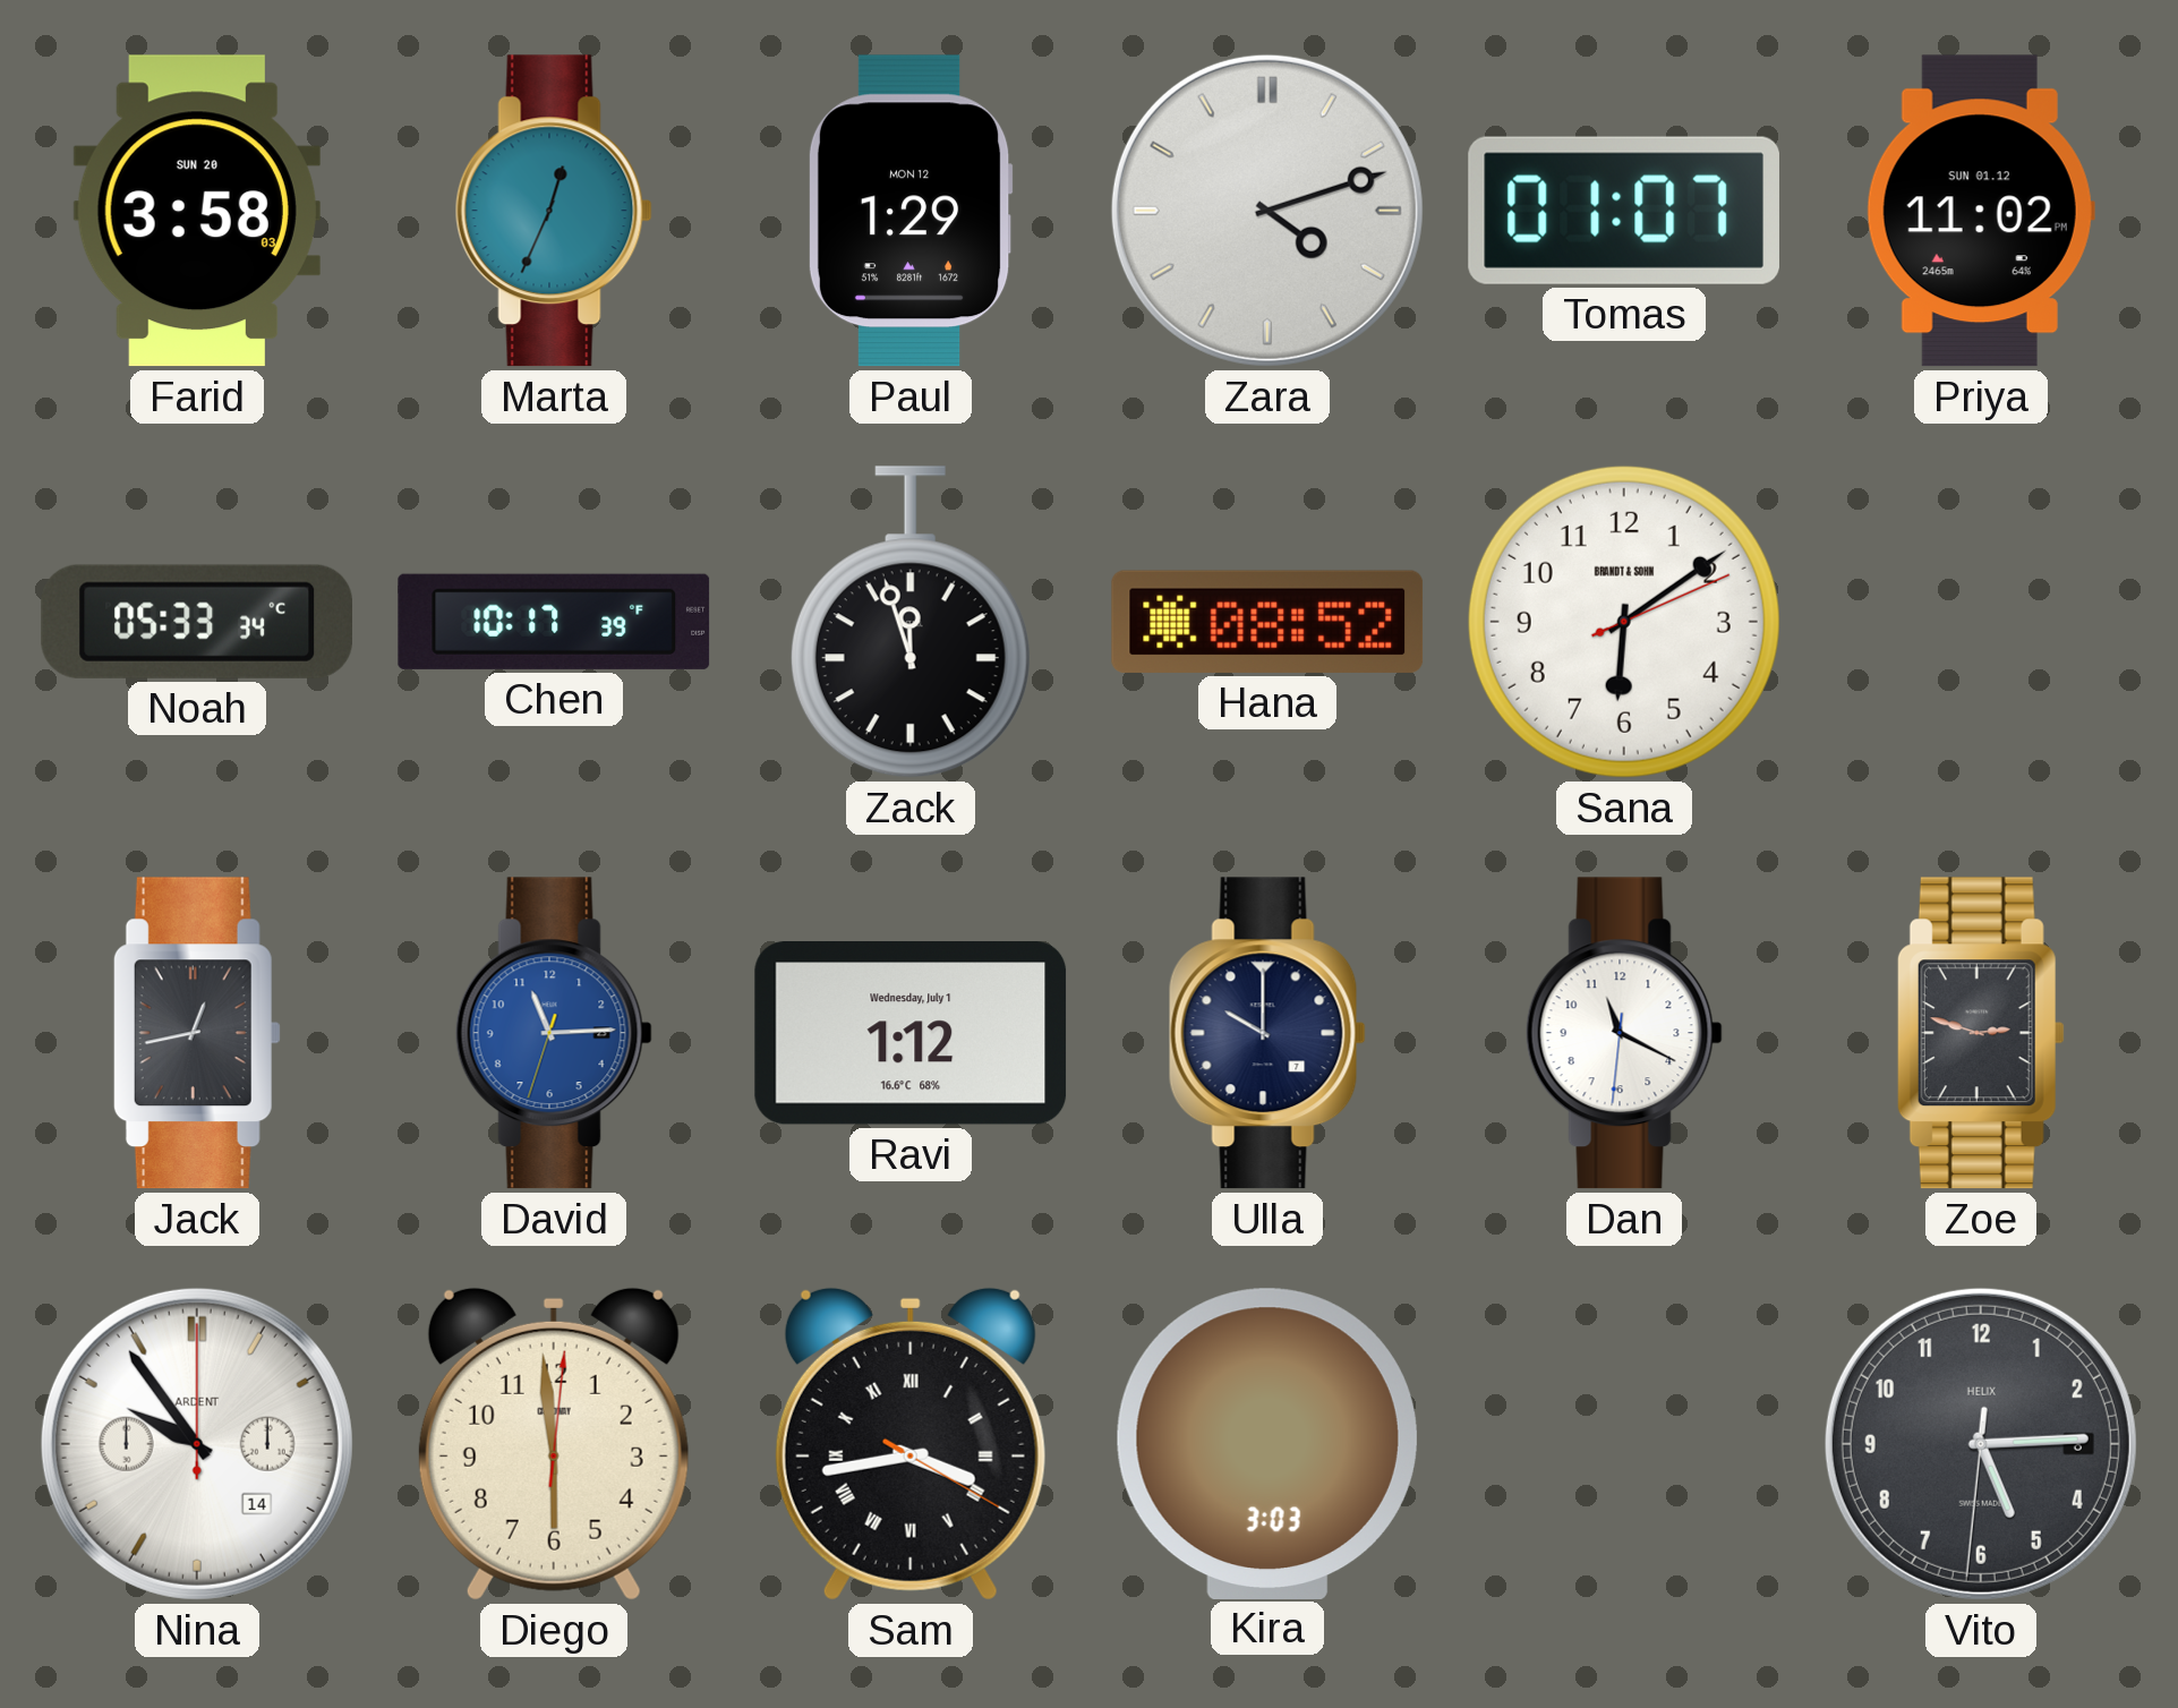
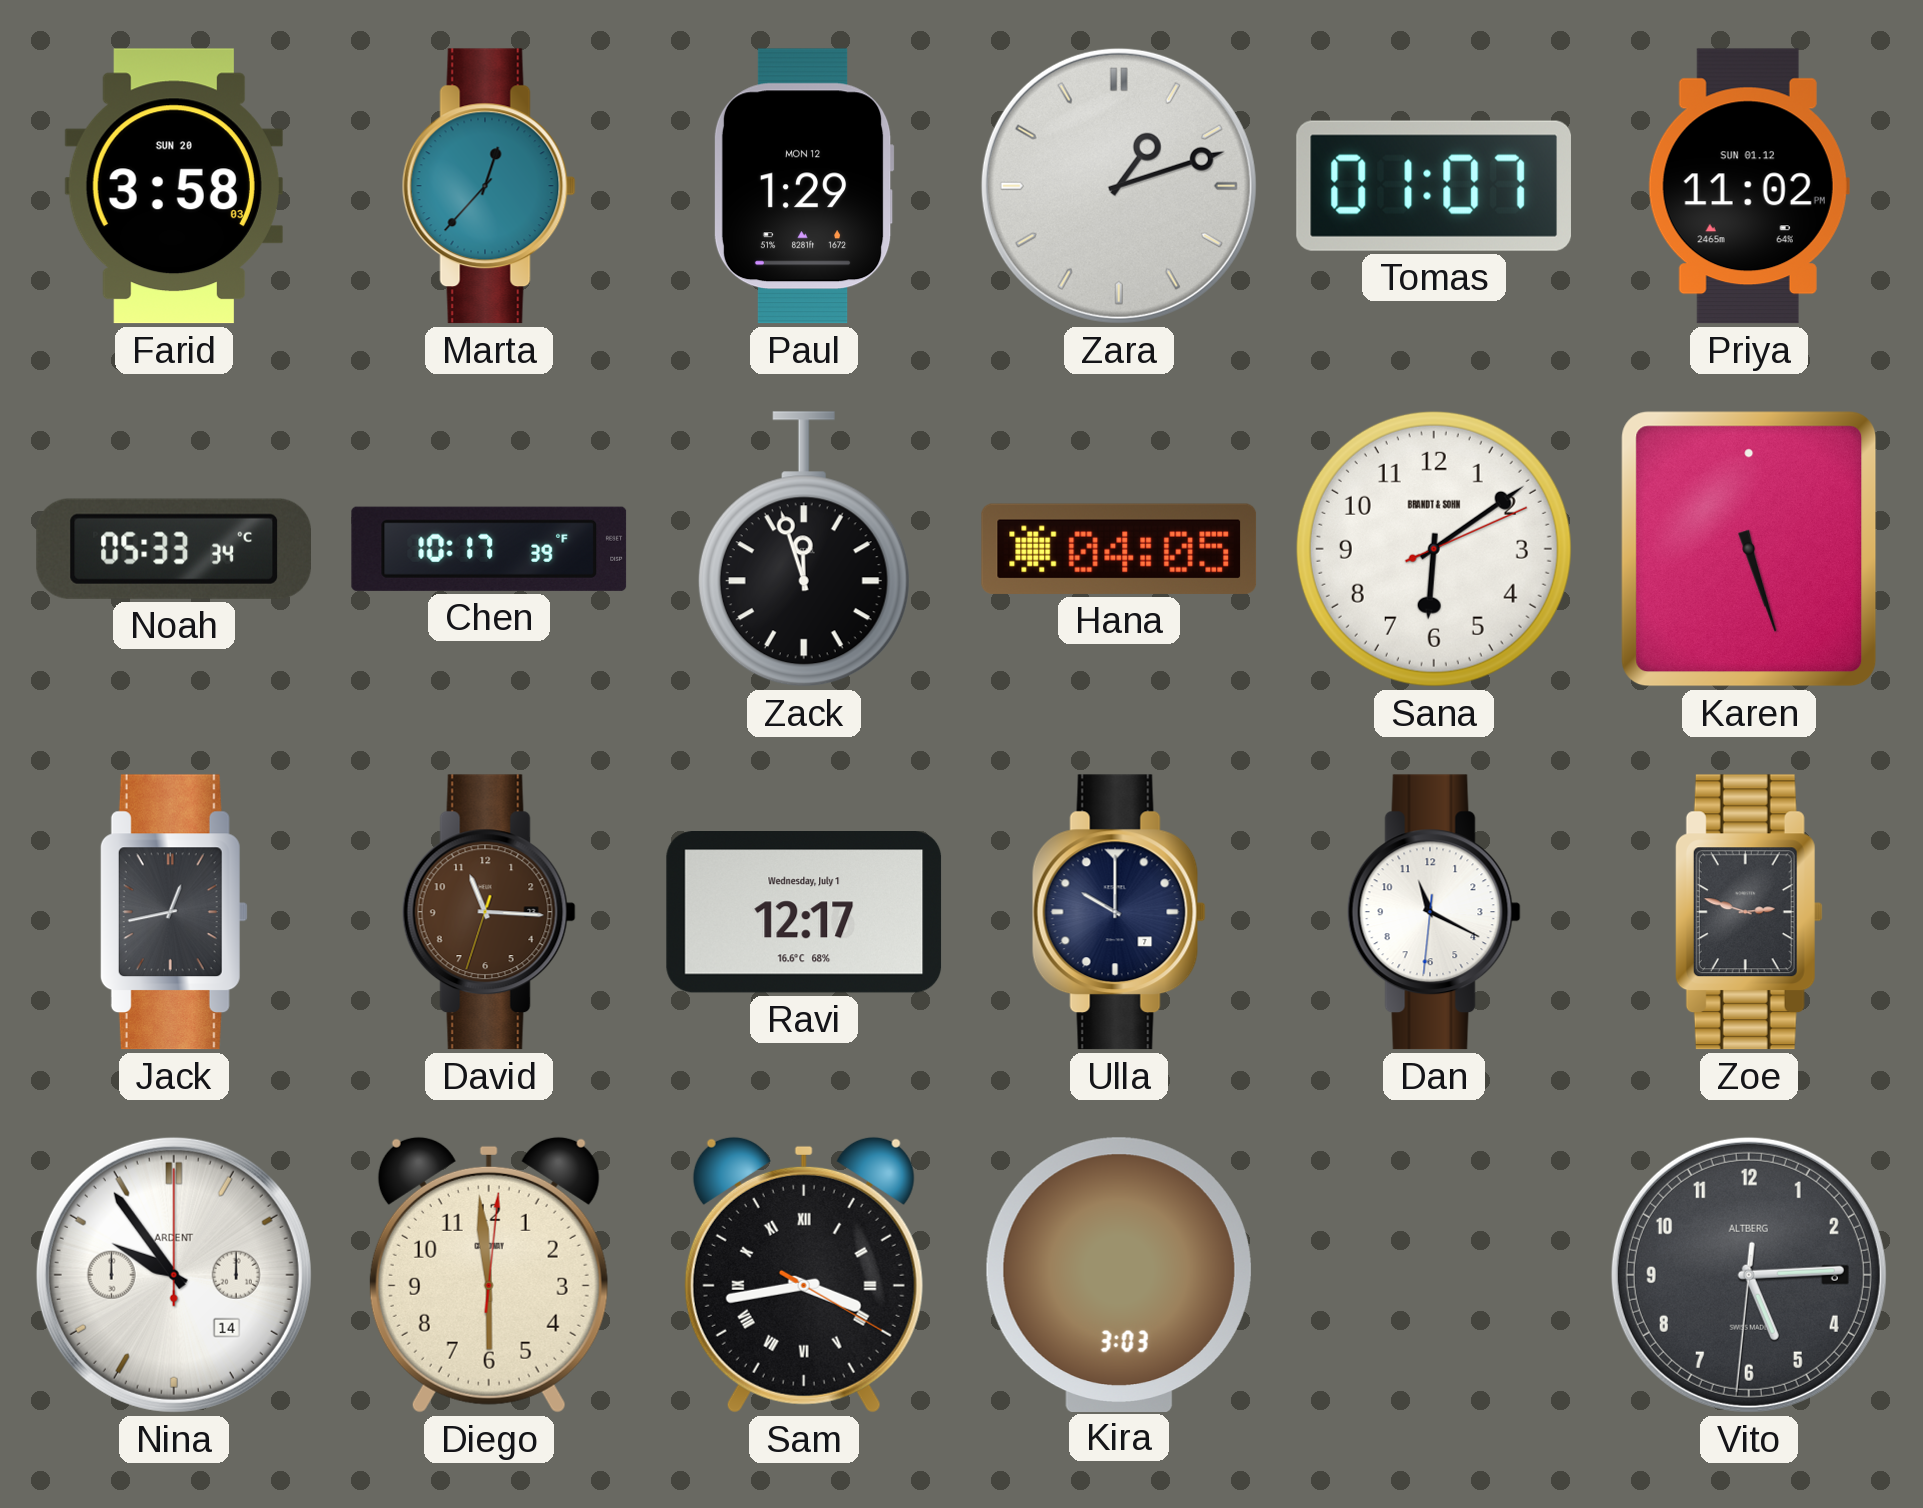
Marta: 12:34 -> 12:37
Zara: 4:12 -> 1:12
Hana: 08:52 -> 04:05
Karen: none -> 5:27
David: 11:14 -> 11:15
David dial: blue -> brown
Ravi: 1:12 -> 12:17
Vito brand: HELIX -> ALTBERG
